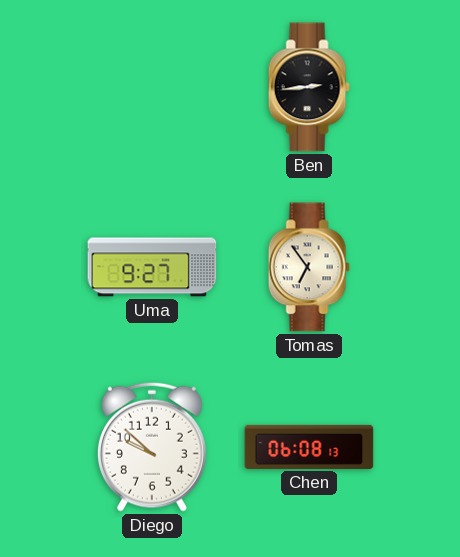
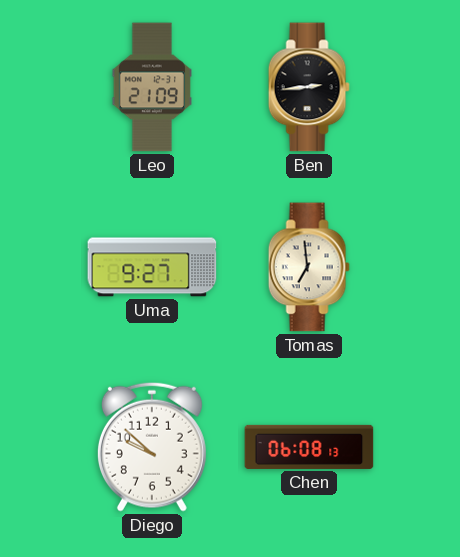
Leo: none -> 21:09
Tomas: 6:54 -> 6:59
